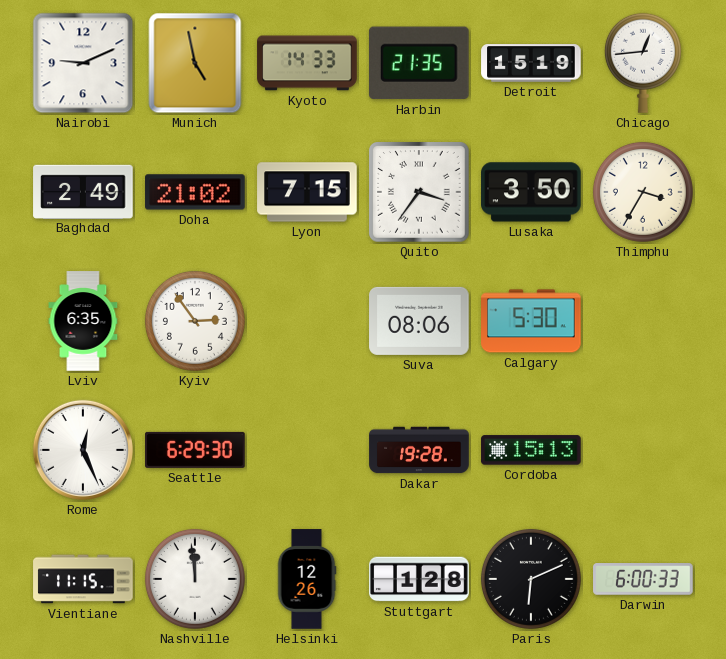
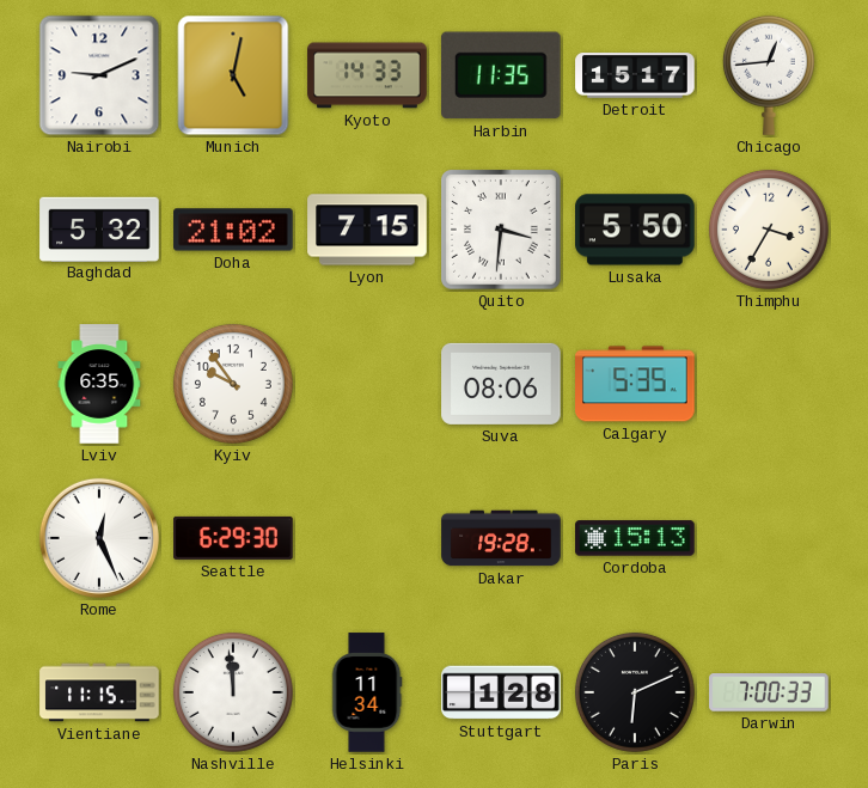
Munich: 4:58 -> 5:02
Harbin: 21:35 -> 11:35
Detroit: 15:19 -> 15:17
Baghdad: 2:49 -> 5:32
Quito: 3:36 -> 3:31
Lusaka: 3:50 -> 5:50
Kyiv: 2:54 -> 9:54
Calgary: 5:30 -> 5:35
Helsinki: 12:26 -> 11:34
Darwin: 6:00 -> 7:00
